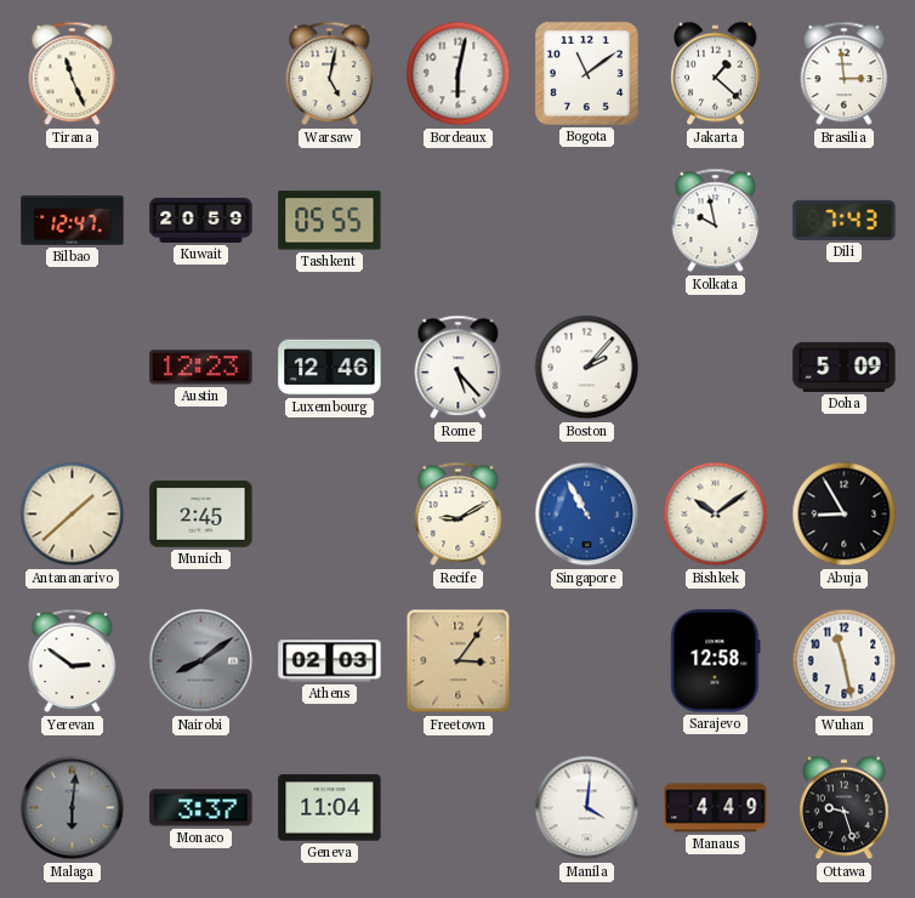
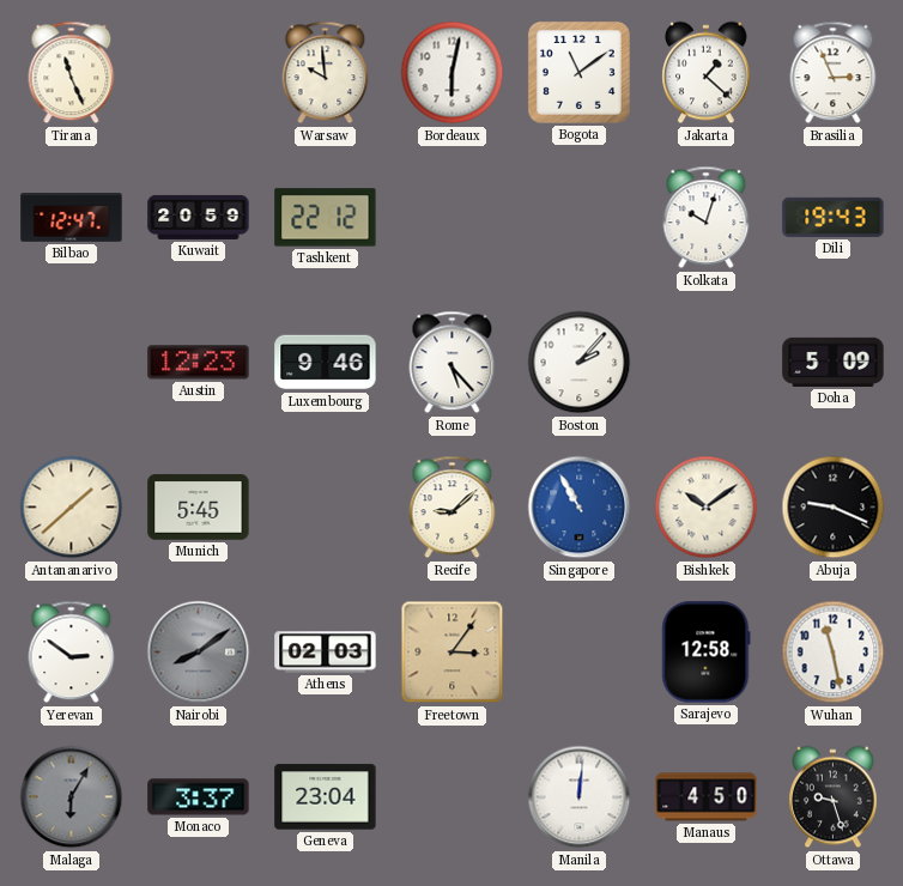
Warsaw: 5:02 -> 9:59
Brasilia: 2:59 -> 2:56
Tashkent: 05:55 -> 22:12
Kolkata: 9:58 -> 10:03
Dili: 7:43 -> 19:43
Luxembourg: 12:46 -> 9:46
Munich: 2:45 -> 5:45
Recife: 9:10 -> 9:08
Abuja: 8:55 -> 9:19
Malaga: 6:01 -> 6:05
Geneva: 11:04 -> 23:04
Manila: 4:01 -> 12:01
Manaus: 4:49 -> 4:50
